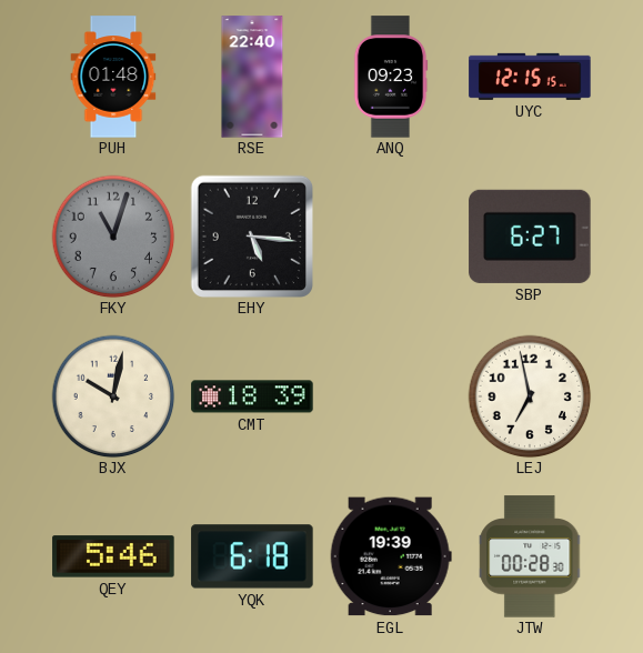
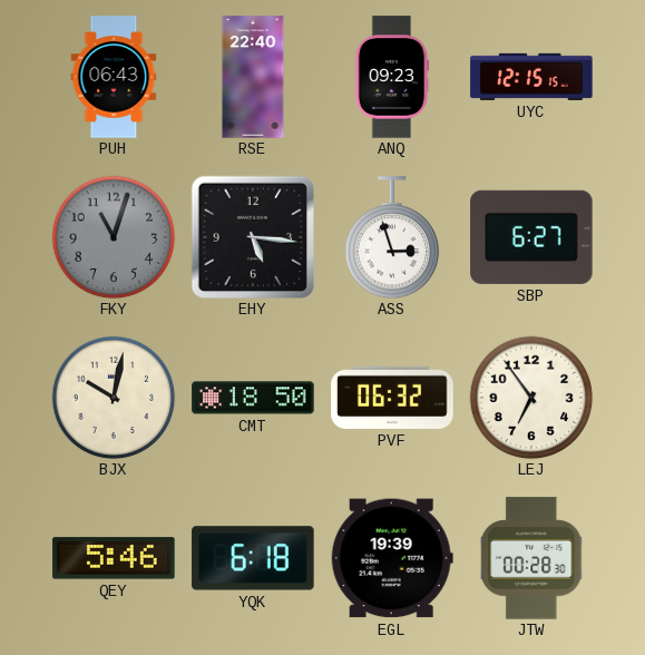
PUH: 01:48 -> 06:43
ASS: none -> 2:57
CMT: 18:39 -> 18:50
PVF: none -> 06:32
LEJ: 6:58 -> 6:54
